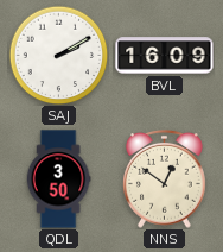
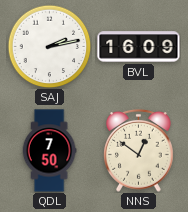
SAJ: 2:10 -> 2:13
QDL: 3:50 -> 7:50
